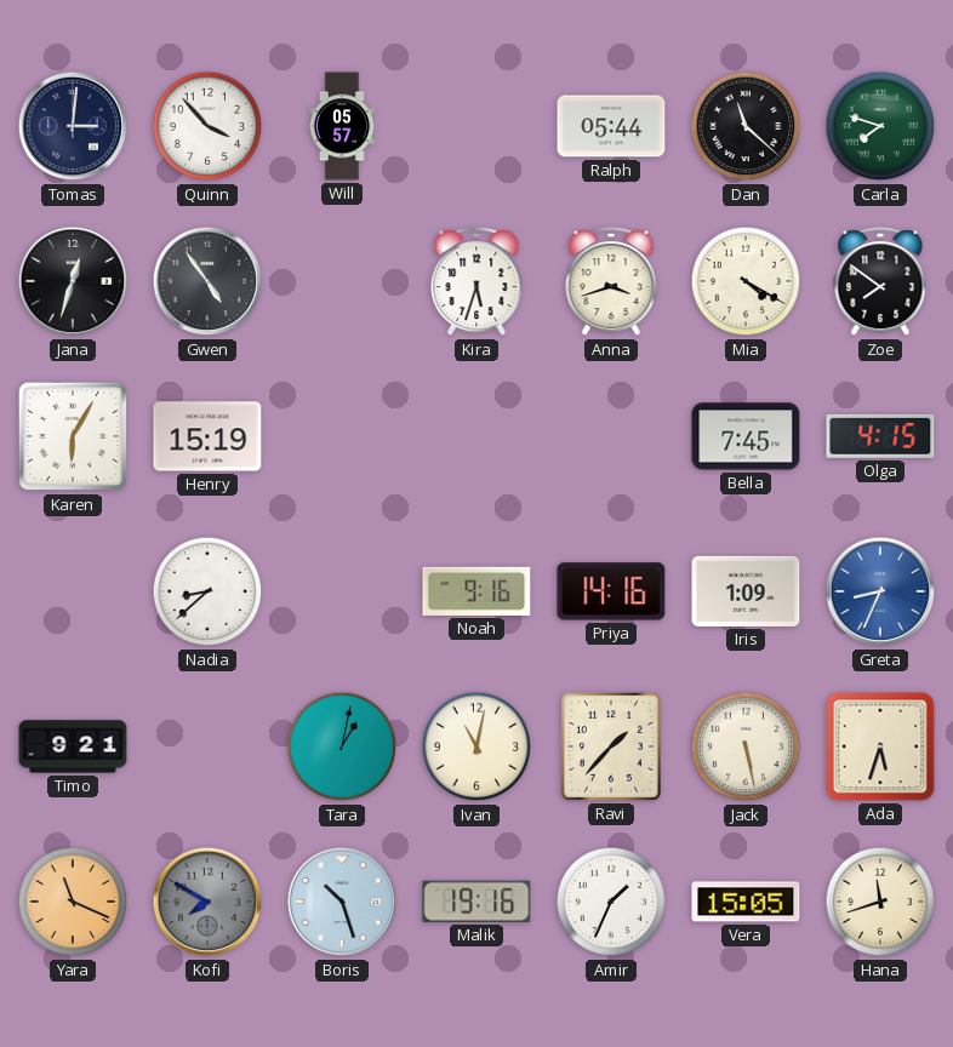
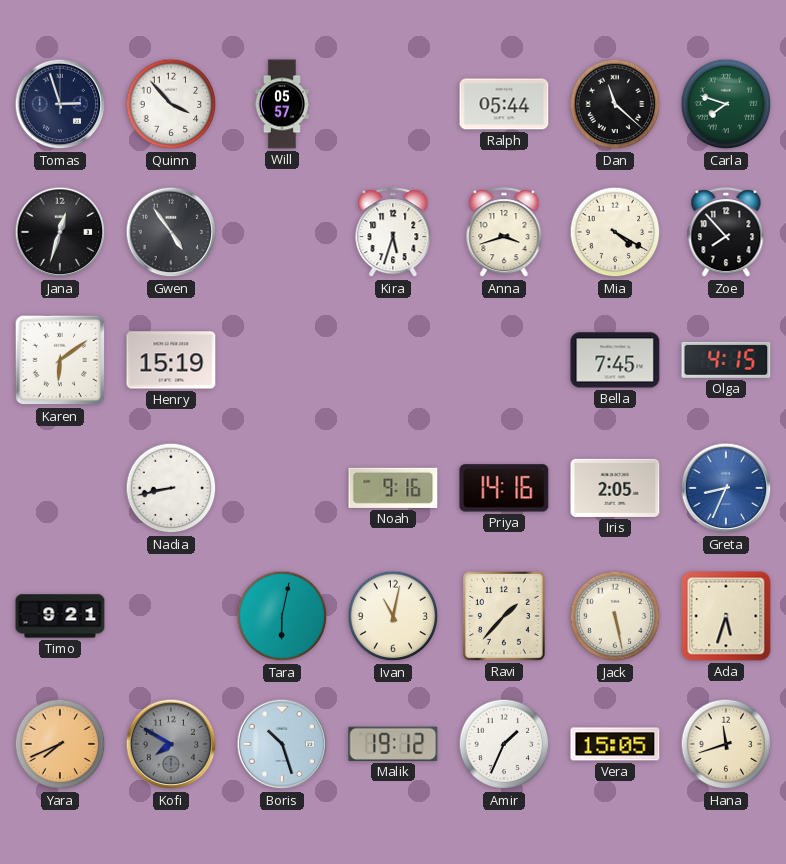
Tomas: 3:01 -> 2:57
Zoe: 7:51 -> 7:53
Karen: 6:05 -> 6:09
Nadia: 8:38 -> 8:43
Iris: 1:09 -> 2:05
Tara: 1:02 -> 6:02
Yara: 11:19 -> 7:41
Malik: 19:16 -> 19:12
